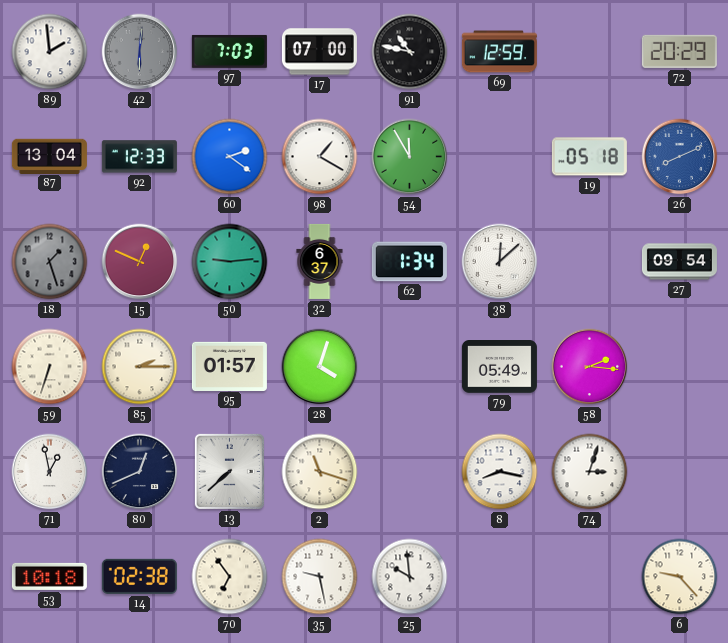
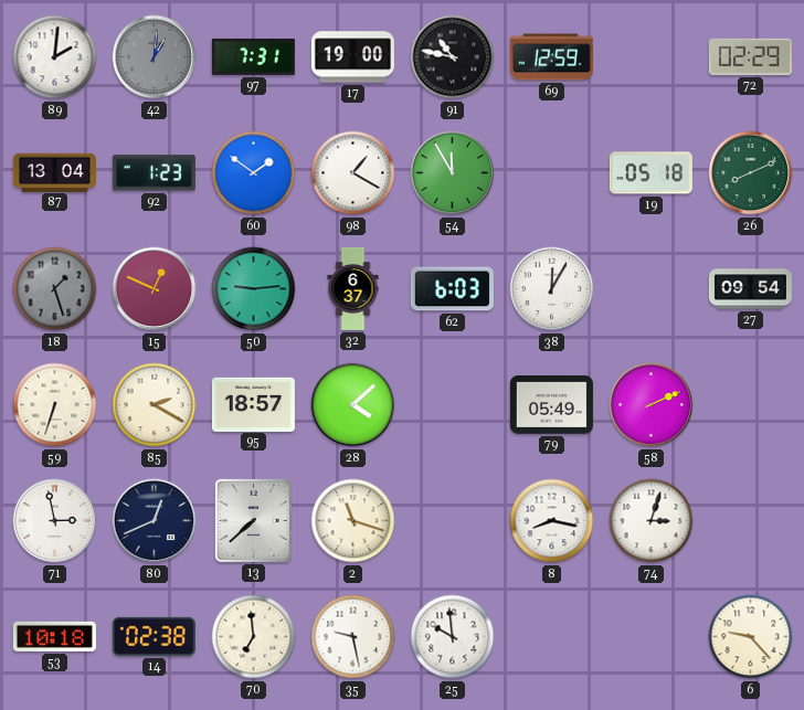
89: 1:59 -> 2:01
42: 6:01 -> 1:01
97: 7:03 -> 7:31
17: 07:00 -> 19:00
72: 20:29 -> 02:29
92: 12:33 -> 1:23
60: 2:21 -> 1:51
26 dial: blue -> green
62: 1:34 -> 6:03
38: 12:08 -> 12:05
85: 2:15 -> 2:20
95: 01:57 -> 18:57
28: 4:03 -> 4:08
58: 2:16 -> 2:11
71: 12:58 -> 2:58
70: 6:54 -> 6:59
